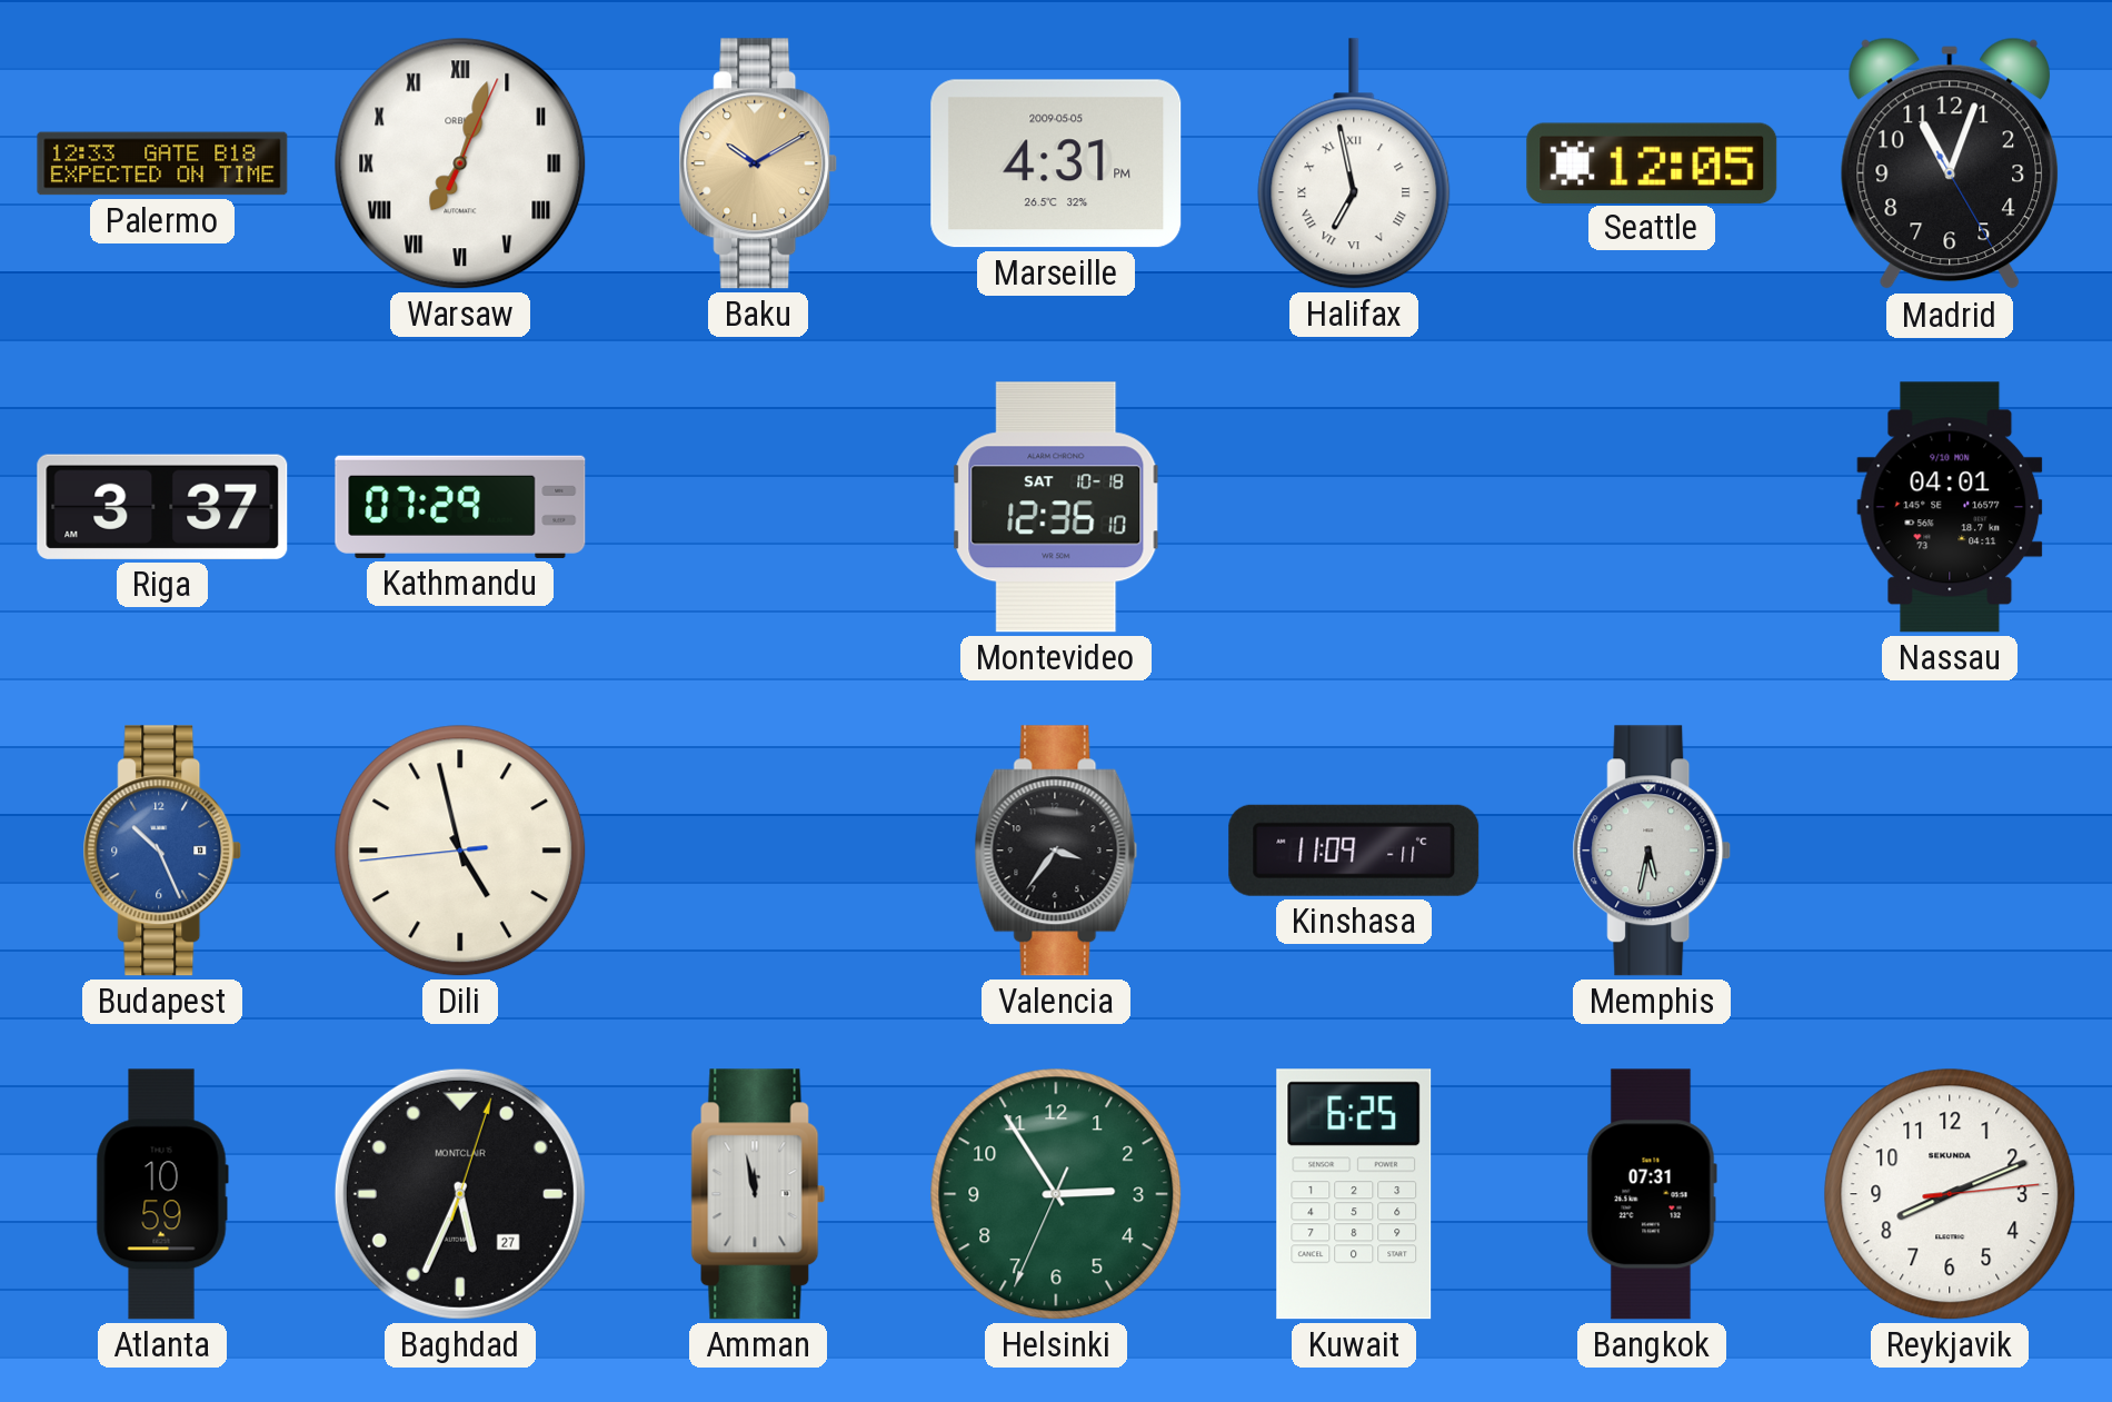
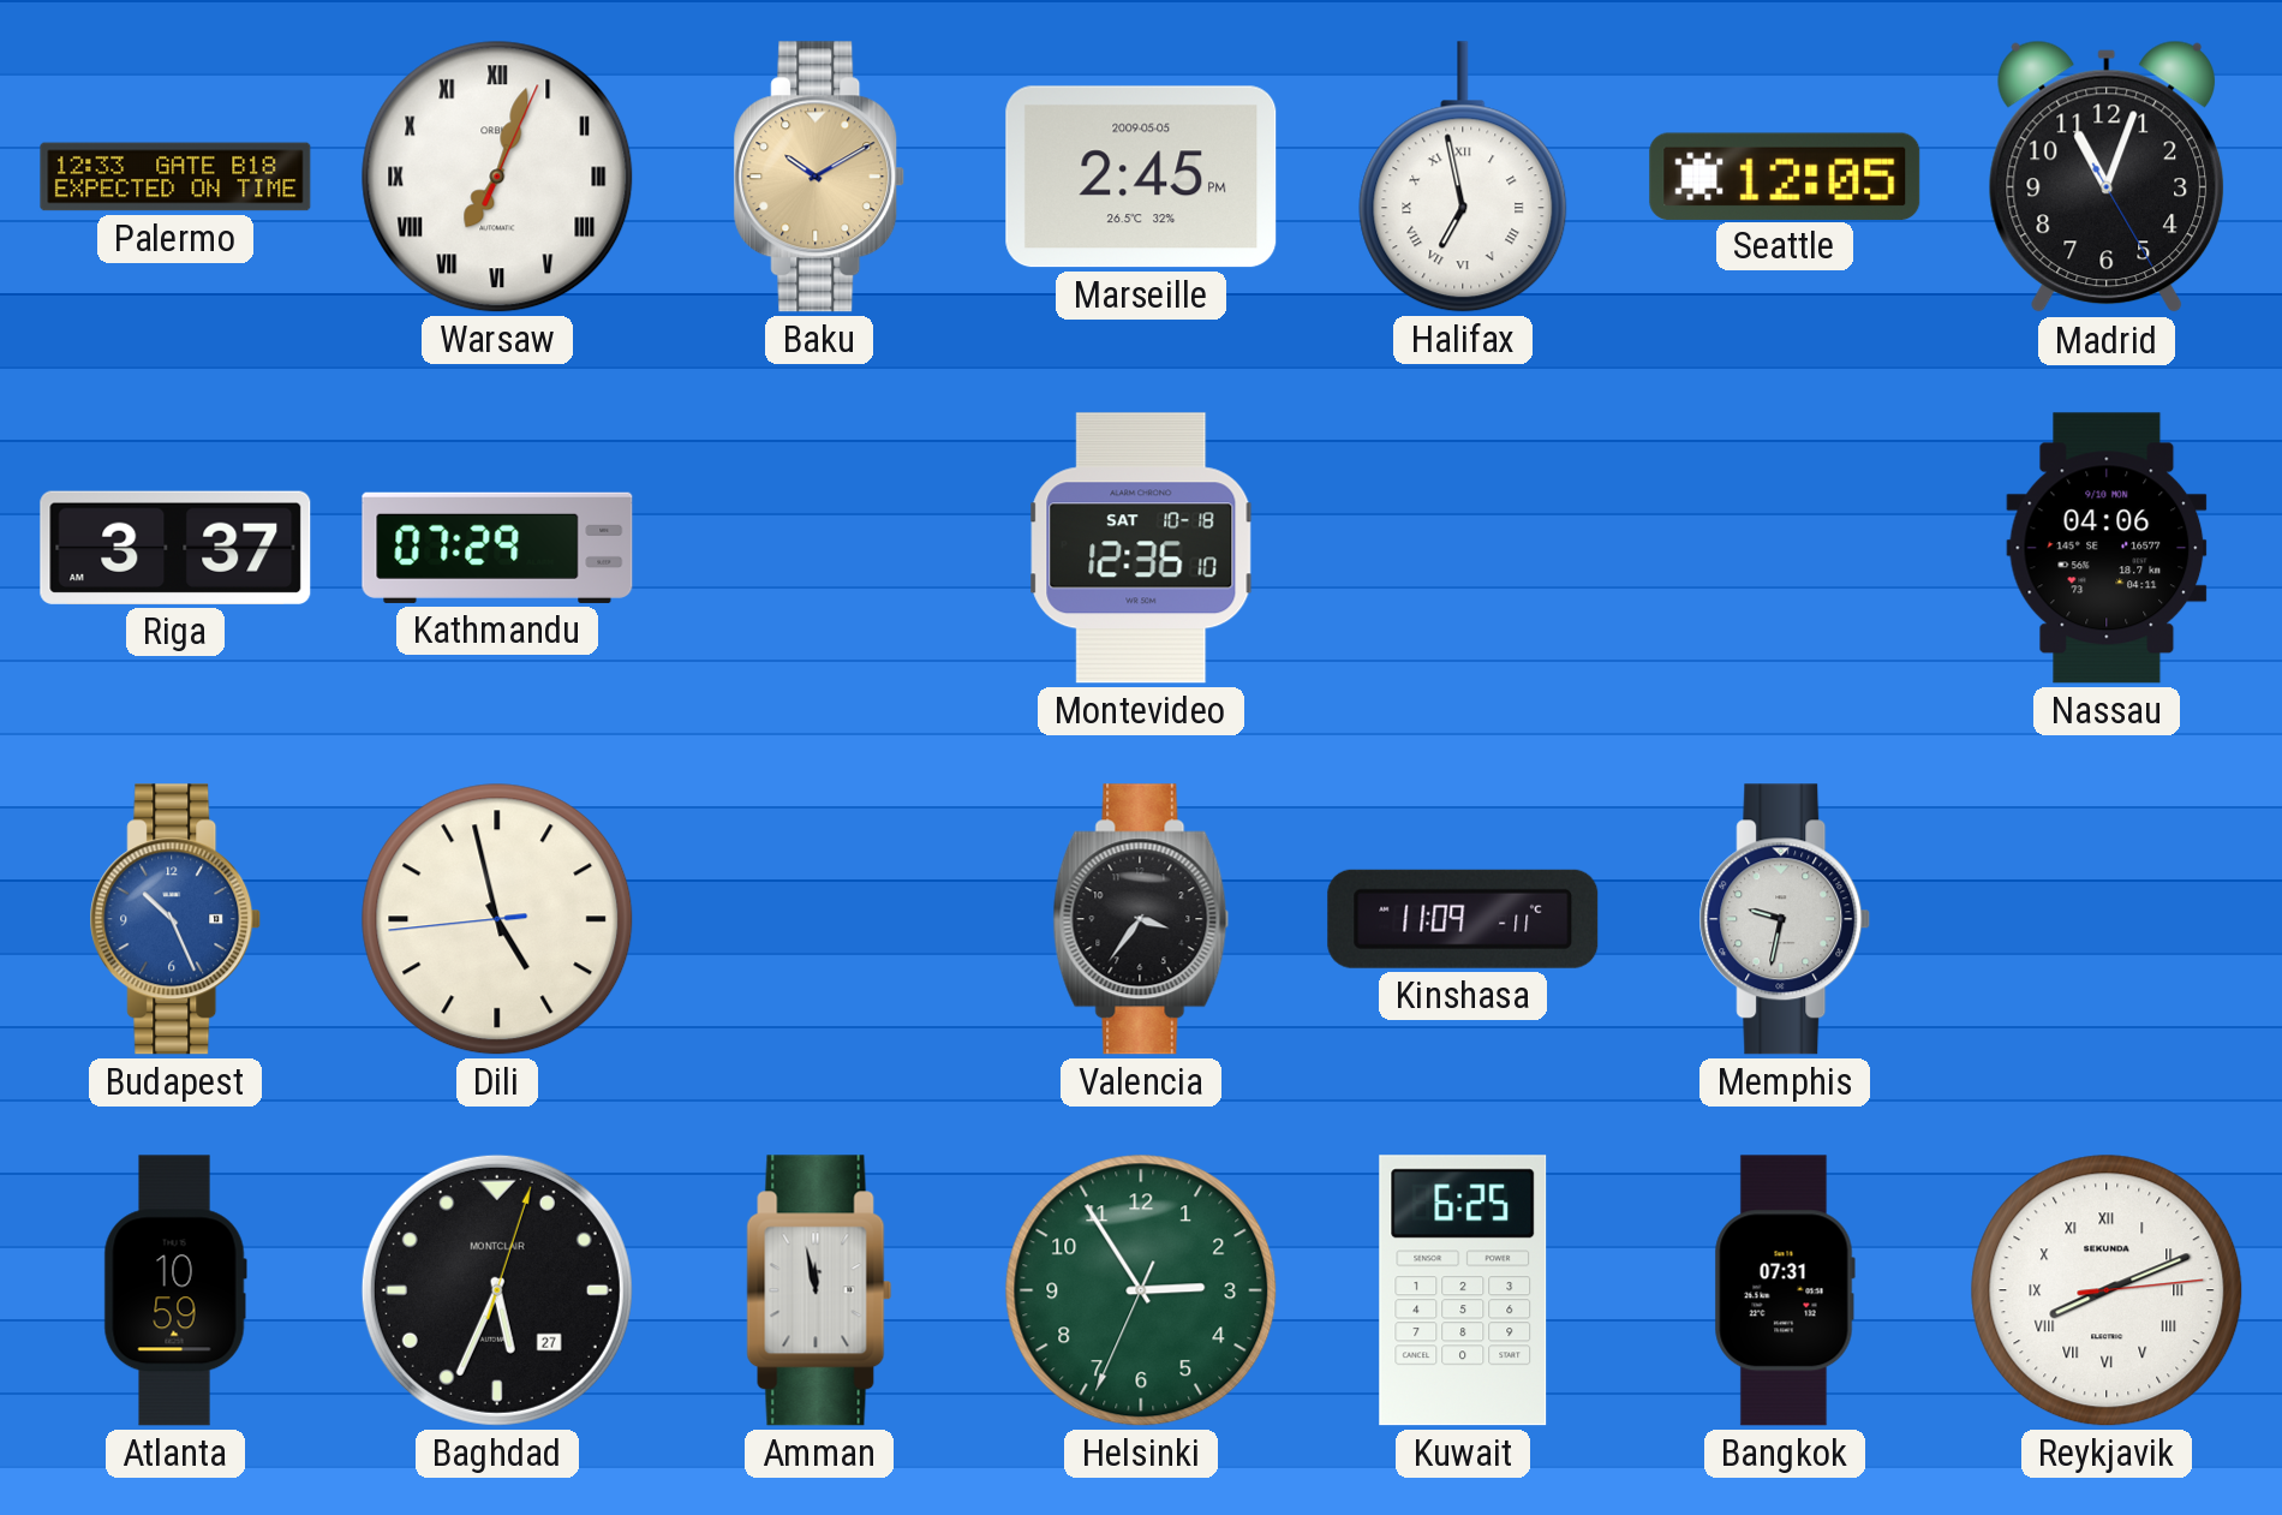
Marseille: 4:31 -> 2:45
Nassau: 04:01 -> 04:06
Memphis: 5:32 -> 9:32
Reykjavik numerals: Arabic -> Roman
